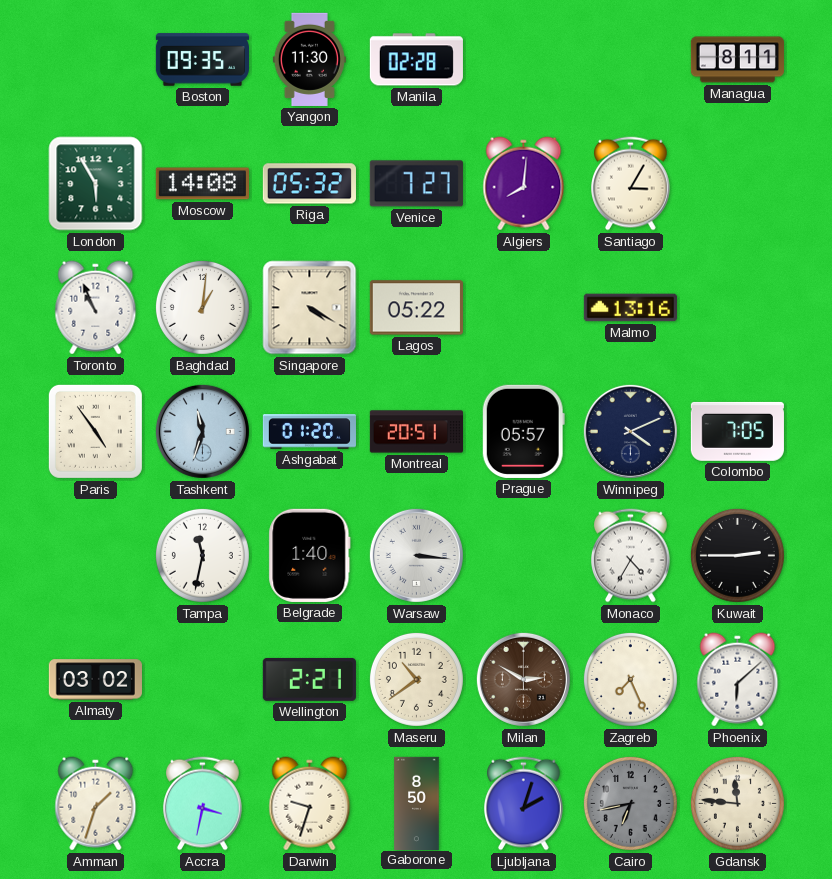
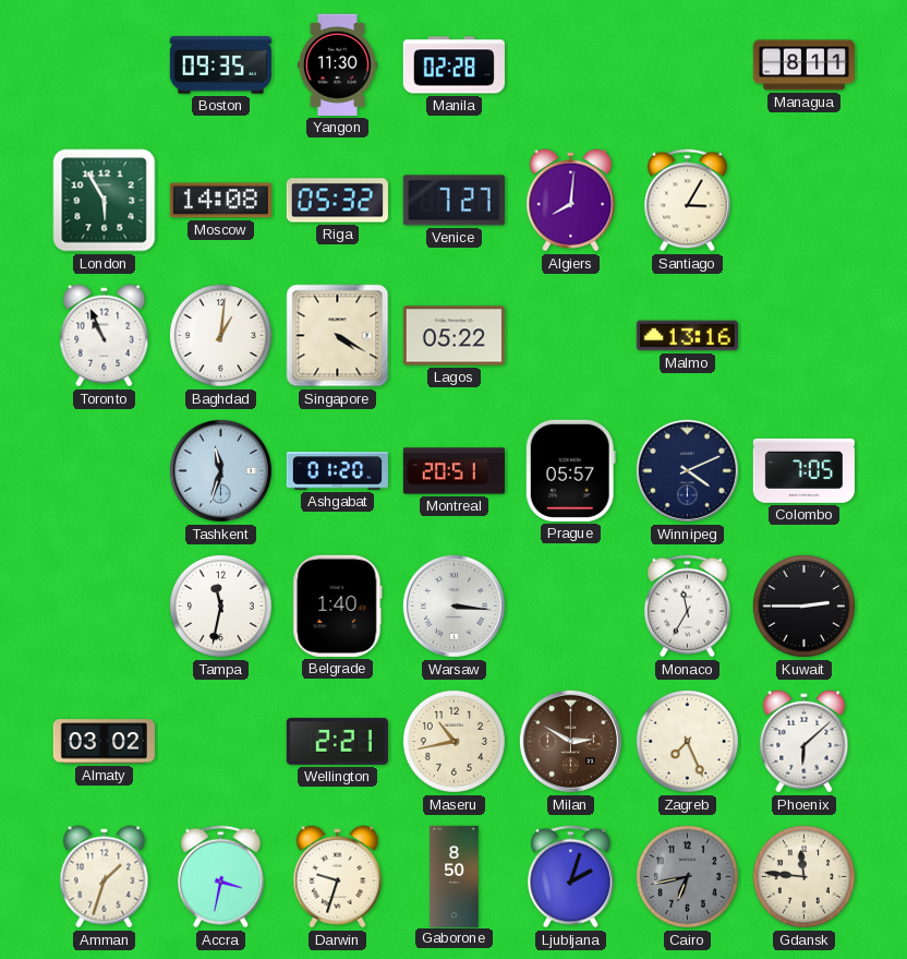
Paris: 4:54 -> none
Monaco: 4:35 -> 11:35
Maseru: 10:39 -> 10:43
